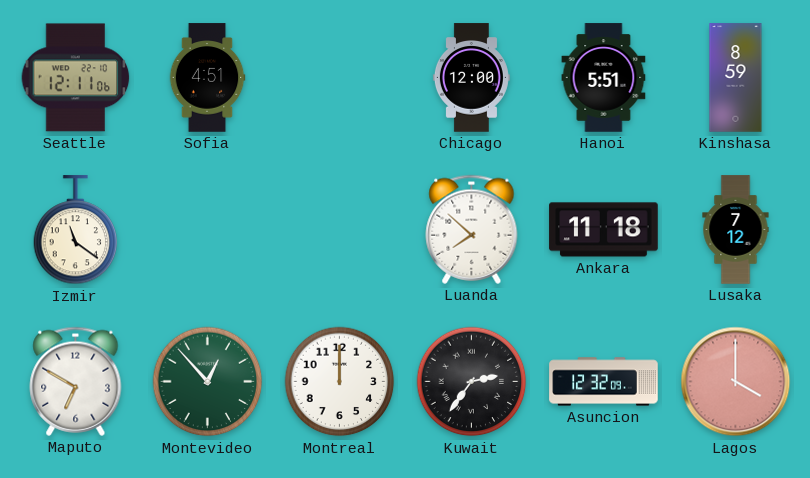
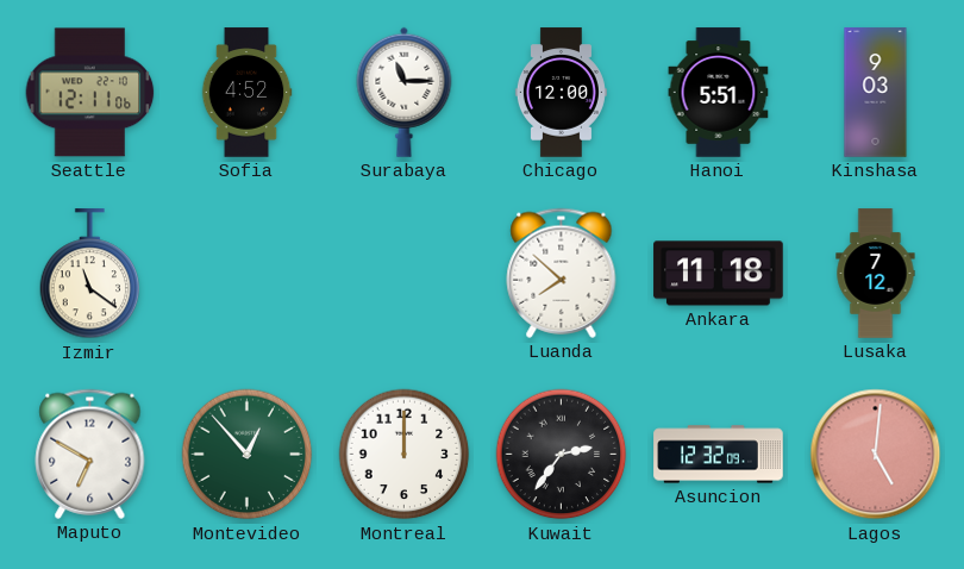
Sofia: 4:51 -> 4:52
Surabaya: none -> 11:15
Kinshasa: 8:59 -> 9:03
Lagos: 4:00 -> 5:01
